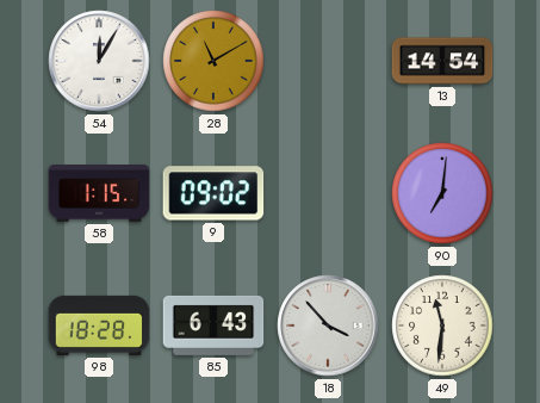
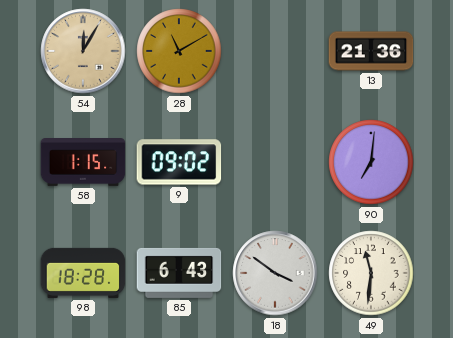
54 dial: white -> champagne
13: 14:54 -> 21:36
18: 3:53 -> 3:51
